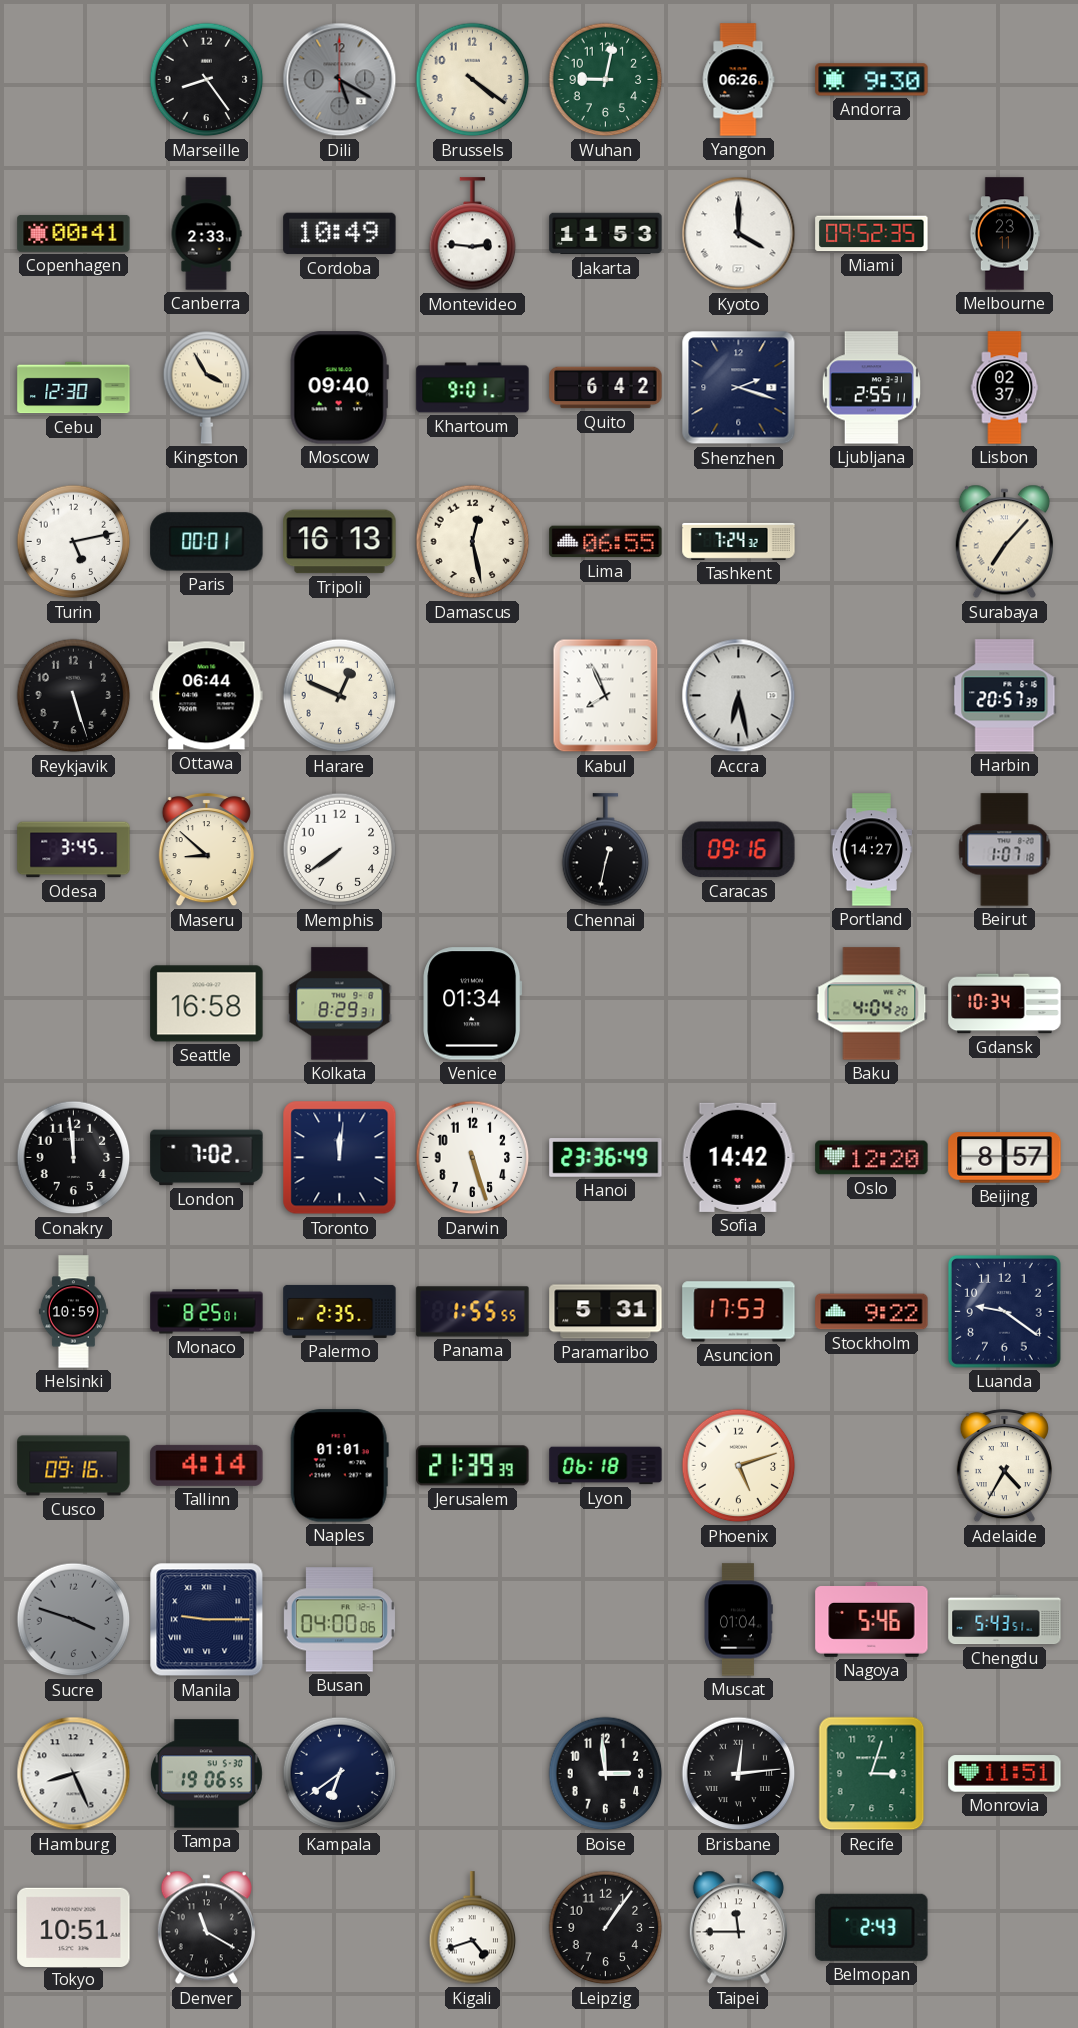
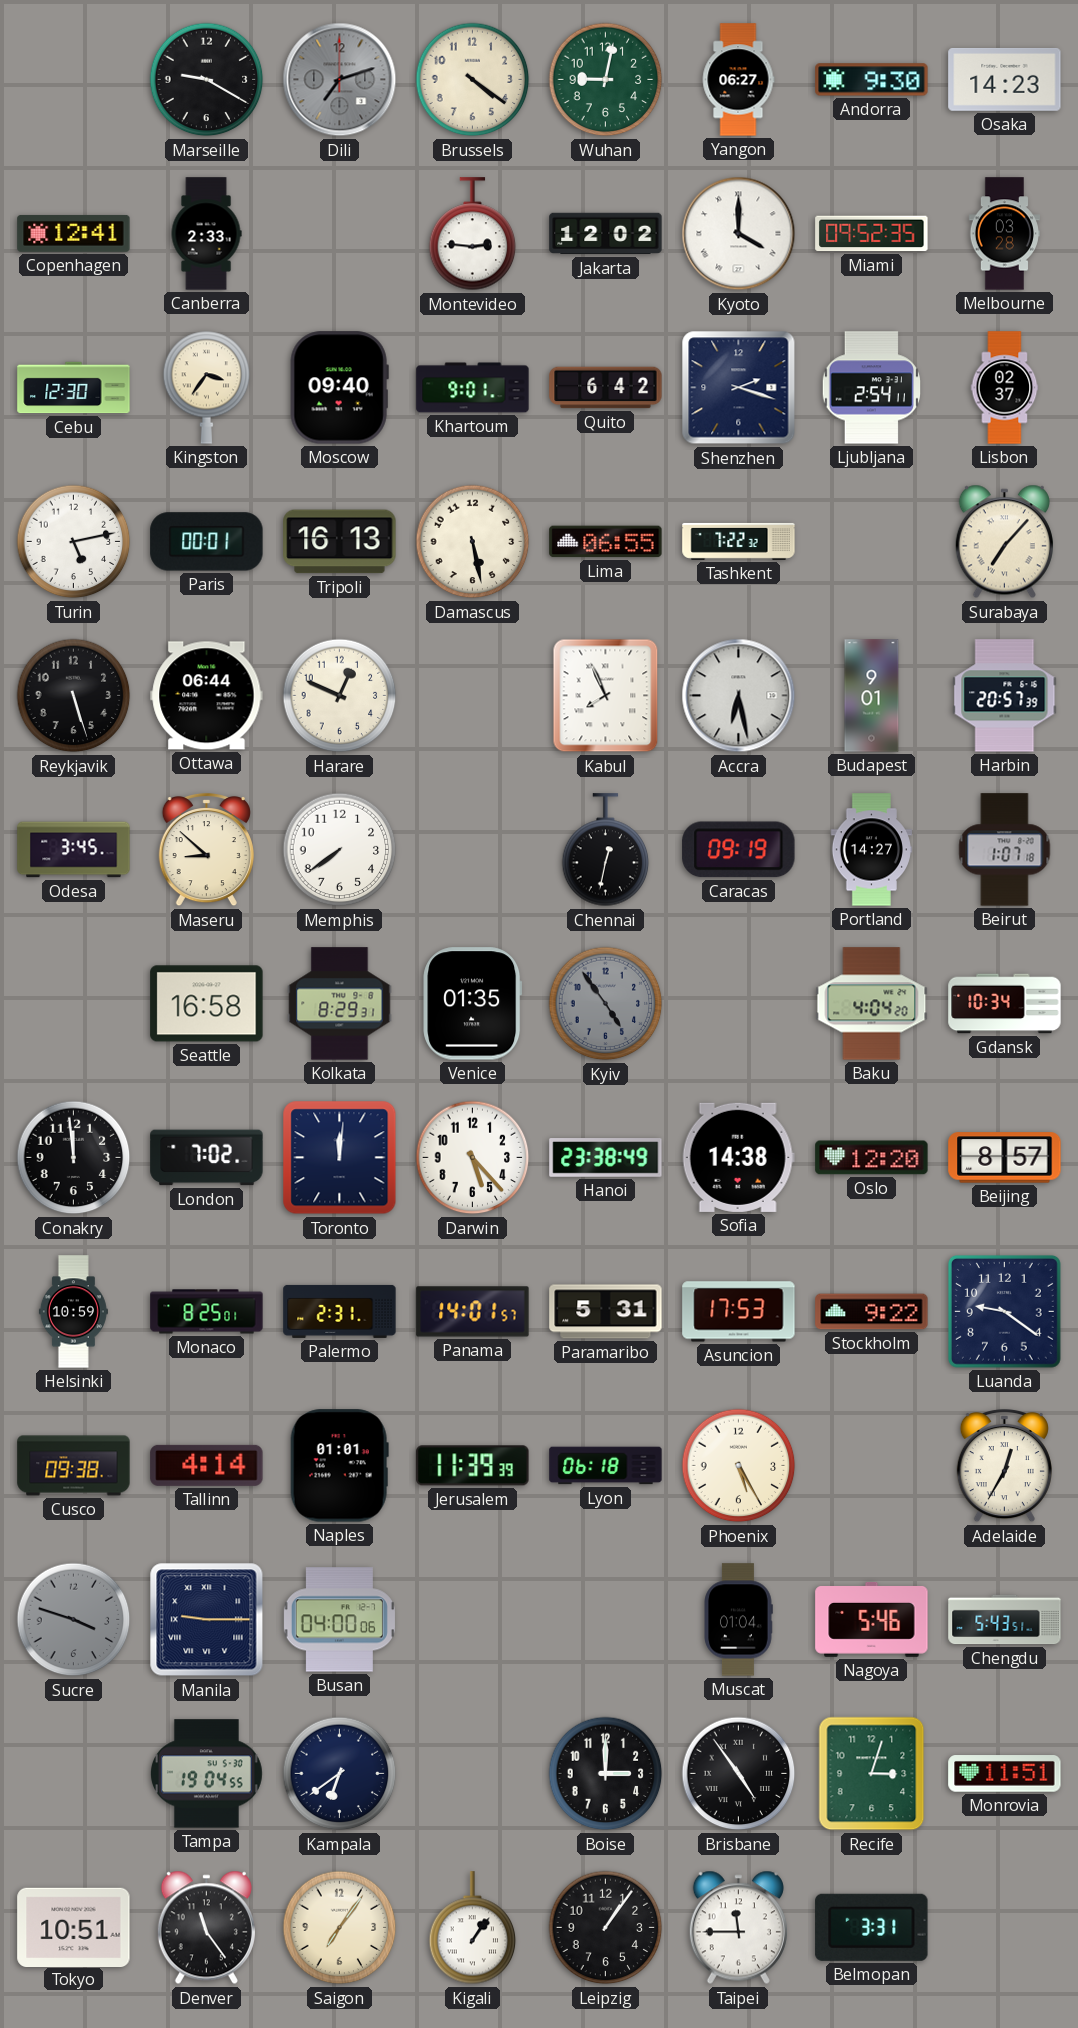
Marseille: 8:24 -> 9:20
Dili: 5:20 -> 7:12
Yangon: 06:26 -> 06:27
Osaka: none -> 14:23
Copenhagen: 00:41 -> 12:41
Cordoba: 10:49 -> none
Jakarta: 11:53 -> 12:02
Melbourne: 23:11 -> 03:28
Kingston: 3:55 -> 3:36
Ljubljana: 2:55 -> 2:54
Damascus: 12:28 -> 5:28
Tashkent: 7:24 -> 7:22
Budapest: none -> 9:01
Caracas: 09:16 -> 09:19
Venice: 01:34 -> 01:35
Kyiv: none -> 4:54
Darwin: 5:27 -> 5:23
Hanoi: 23:36 -> 23:38
Sofia: 14:42 -> 14:38
Palermo: 2:35 -> 2:31
Panama: 1:55 -> 14:01
Cusco: 09:16 -> 09:38
Jerusalem: 21:39 -> 11:39
Phoenix: 5:12 -> 5:25
Adelaide: 4:35 -> 12:35
Hamburg: 8:26 -> none
Tampa: 19:06 -> 19:04
Boise: 2:59 -> 3:00
Brisbane: 12:14 -> 4:54
Denver: 11:20 -> 11:24
Saigon: none -> 7:06
Kigali: 4:42 -> 1:06
Belmopan: 2:43 -> 3:31
